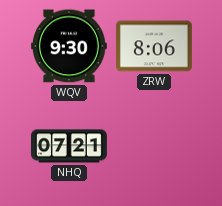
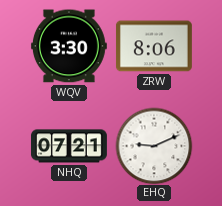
WQV: 9:30 -> 3:30
EHQ: none -> 9:11
